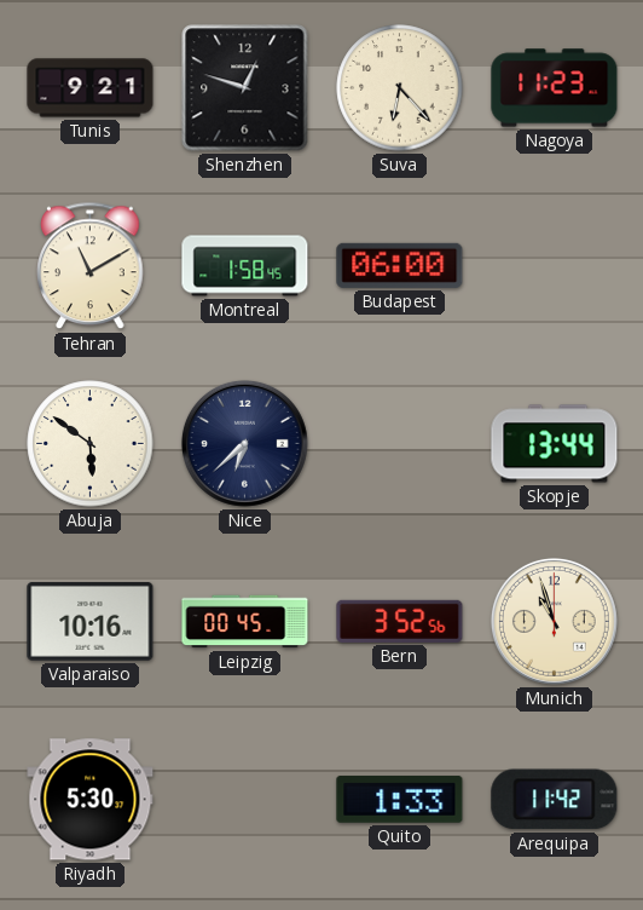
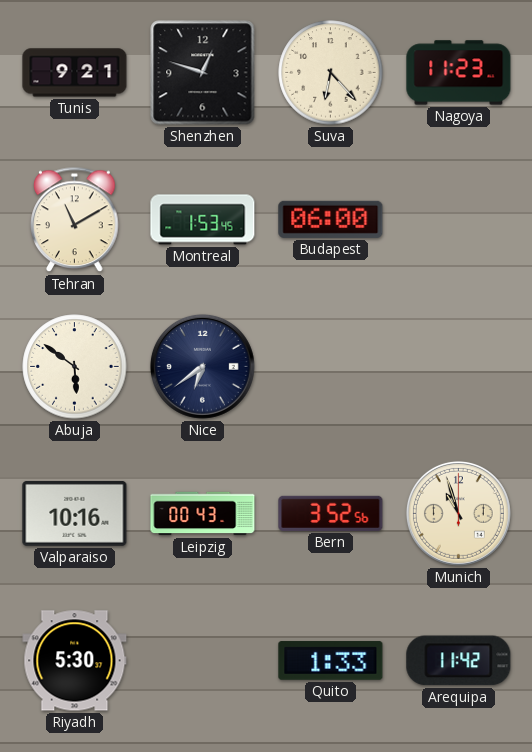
Montreal: 1:58 -> 1:53
Nice: 6:38 -> 6:39
Skopje: 13:44 -> none
Leipzig: 00:45 -> 00:43
